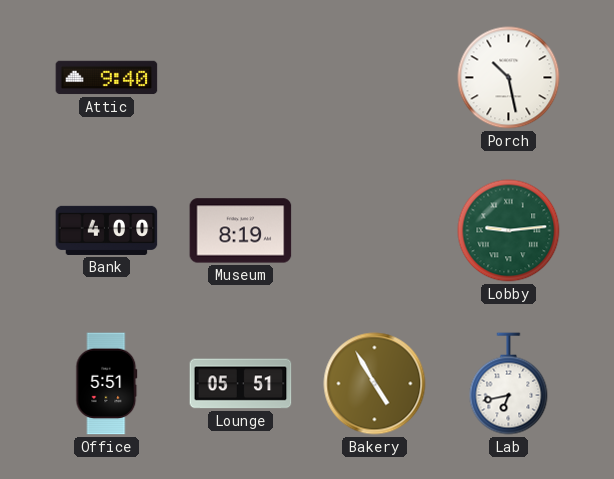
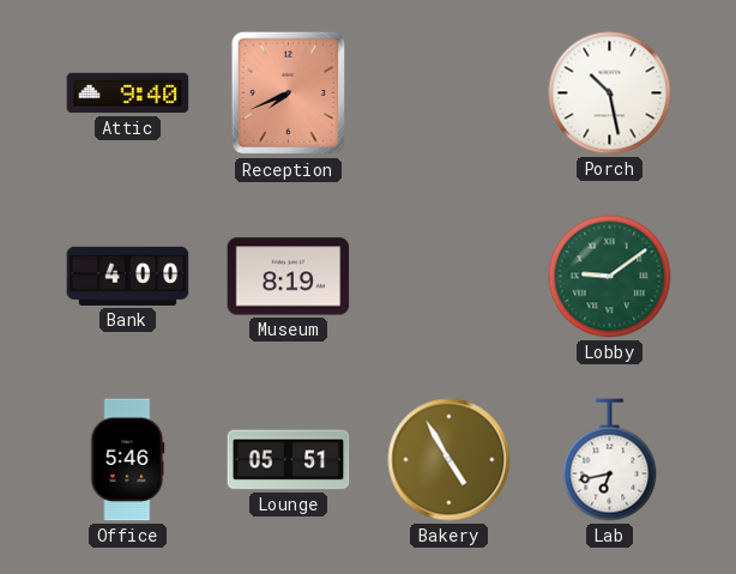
Reception: none -> 7:41
Lobby: 9:14 -> 9:09
Office: 5:51 -> 5:46
